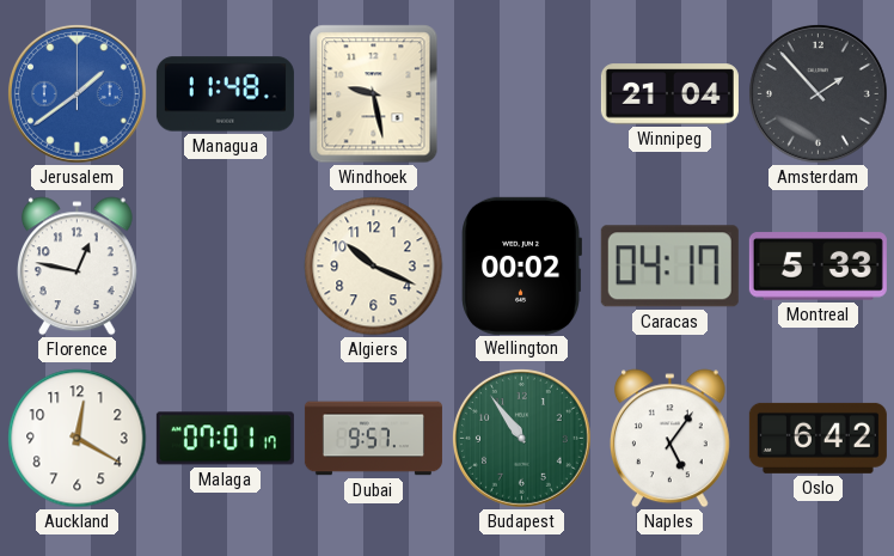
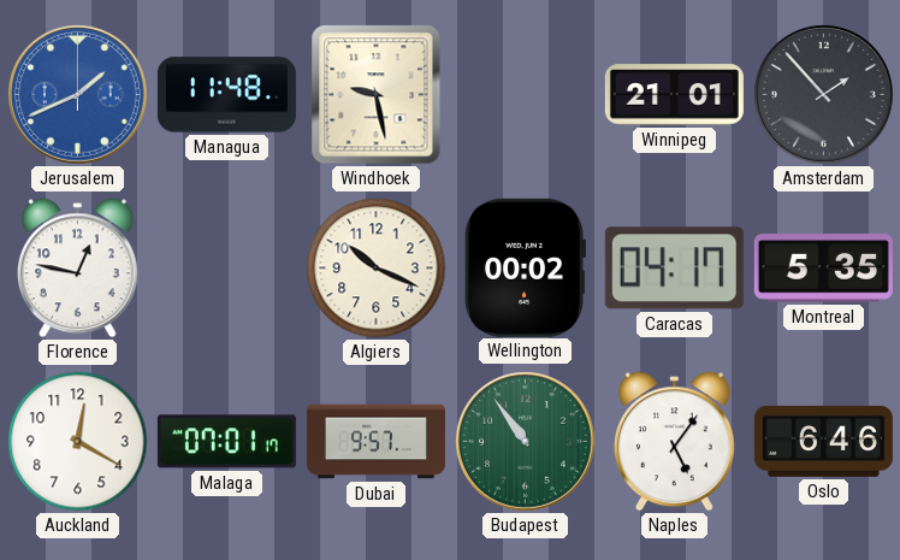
Jerusalem: 1:39 -> 1:41
Winnipeg: 21:04 -> 21:01
Montreal: 5:33 -> 5:35
Oslo: 6:42 -> 6:46
